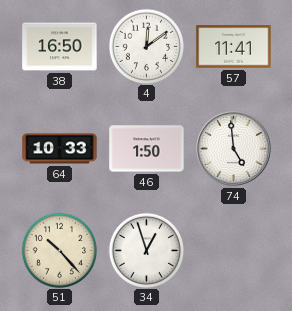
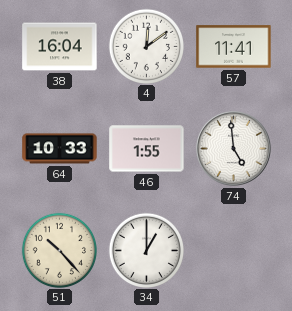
38: 16:50 -> 16:04
46: 1:50 -> 1:55
34: 12:57 -> 1:00
